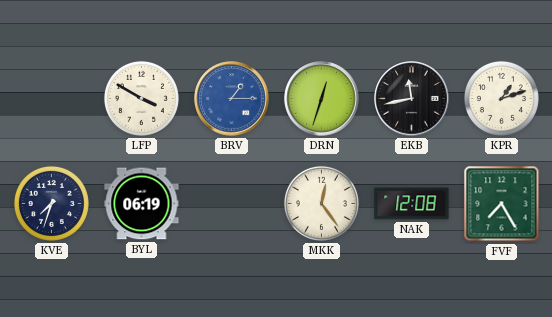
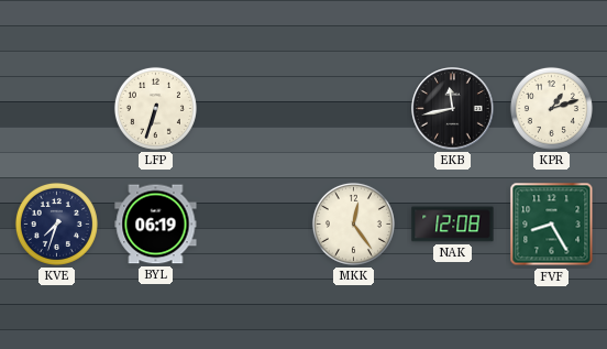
LFP: 3:50 -> 6:33
BRV: 1:15 -> none
DRN: 12:33 -> none
FVF: 7:25 -> 8:25
